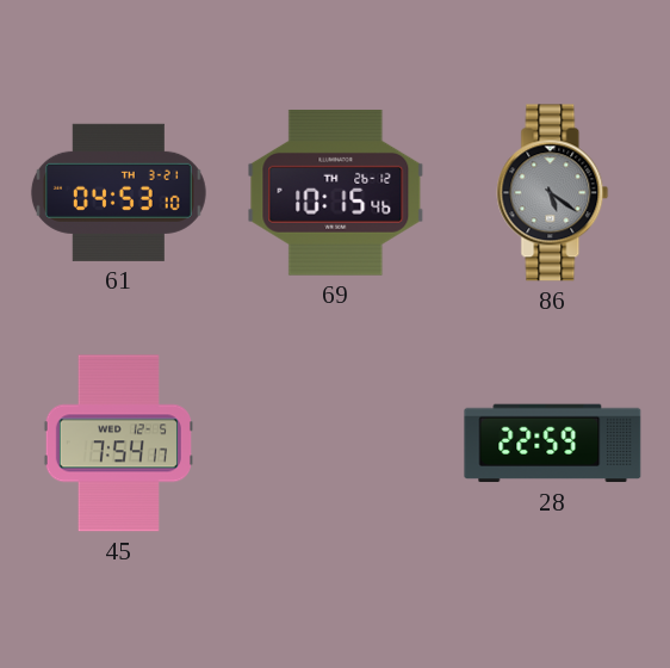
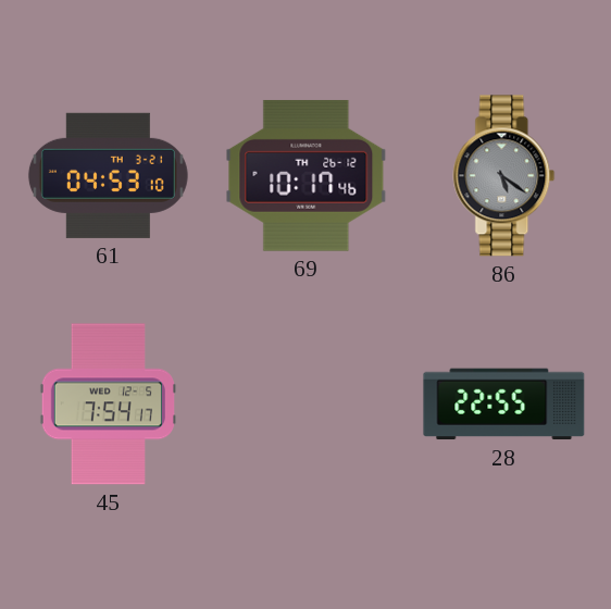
69: 10:15 -> 10:17
28: 22:59 -> 22:55
